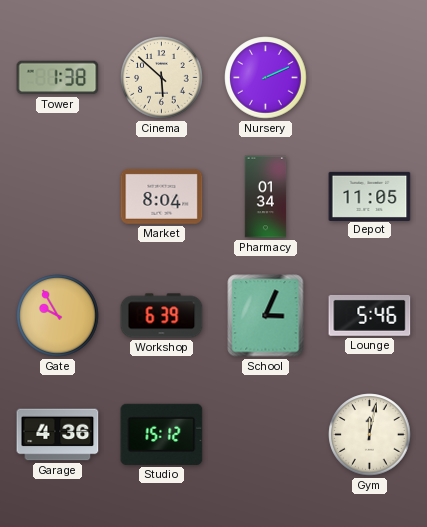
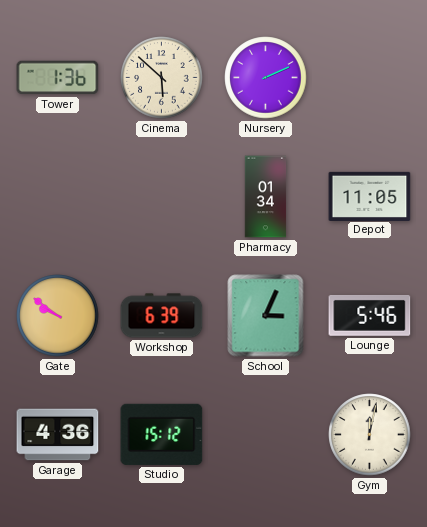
Tower: 1:38 -> 1:36
Market: 8:04 -> none
Gate: 9:55 -> 9:51
